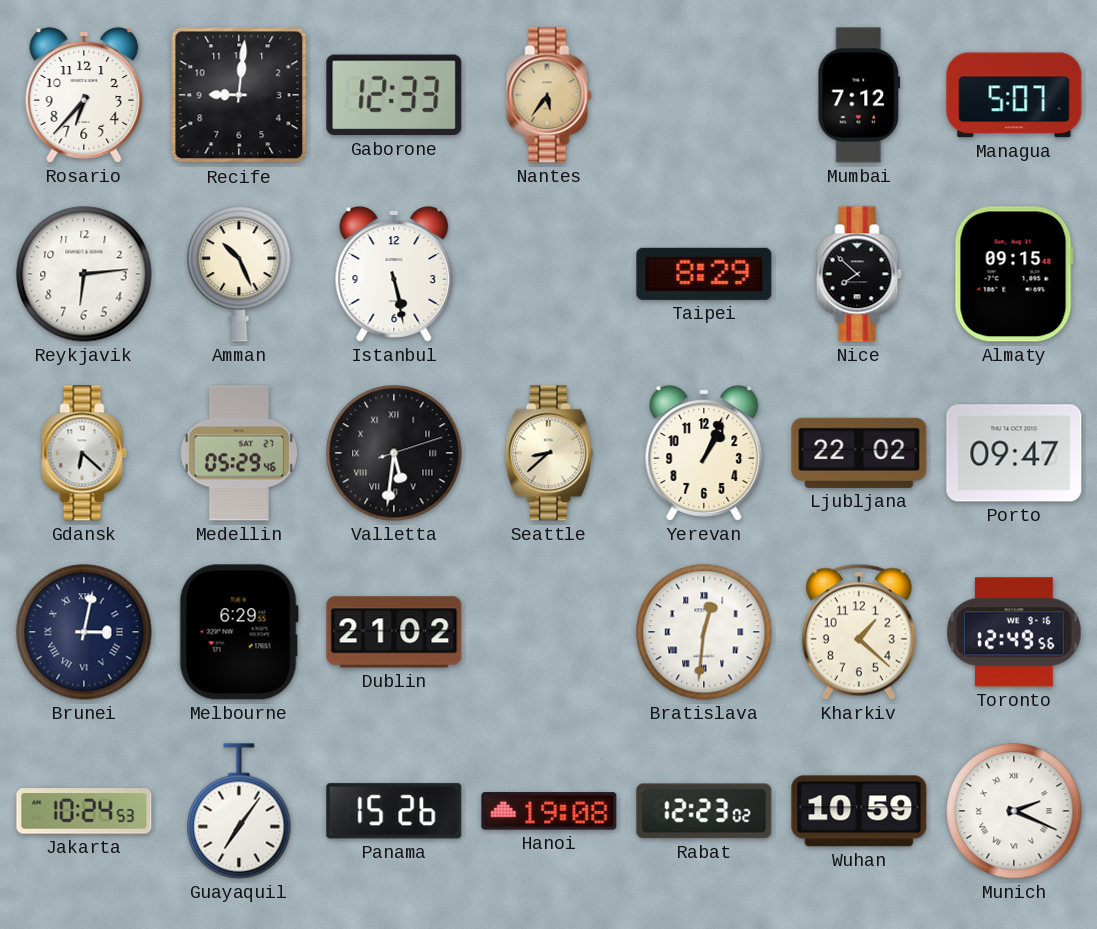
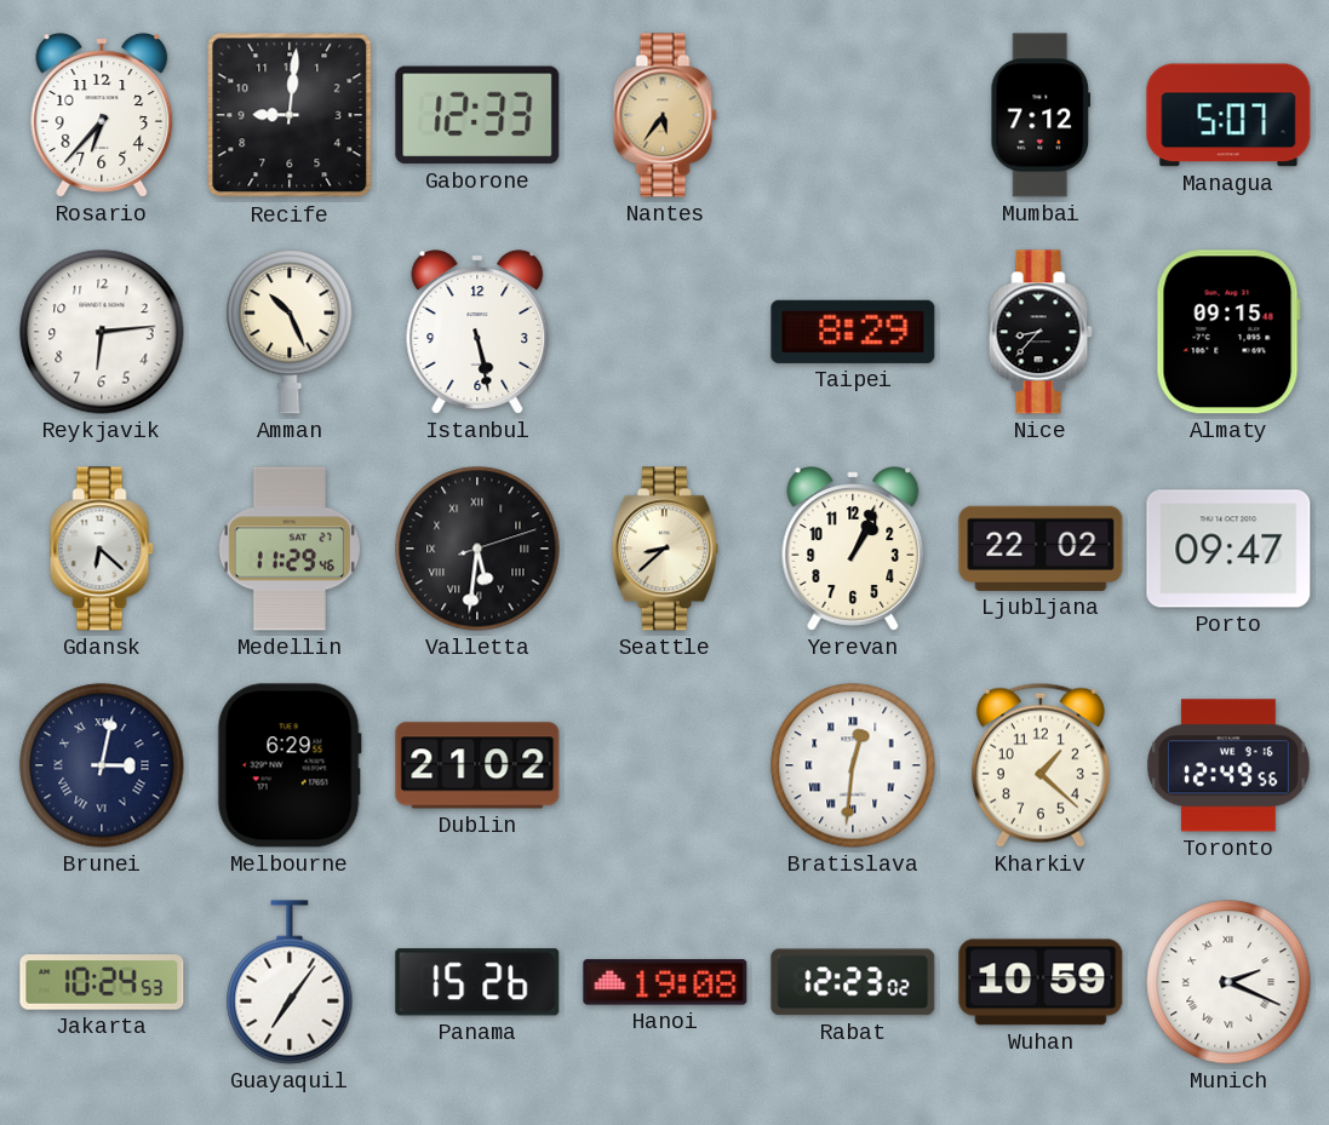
Nice: 7:52 -> 8:37
Medellin: 05:29 -> 11:29
